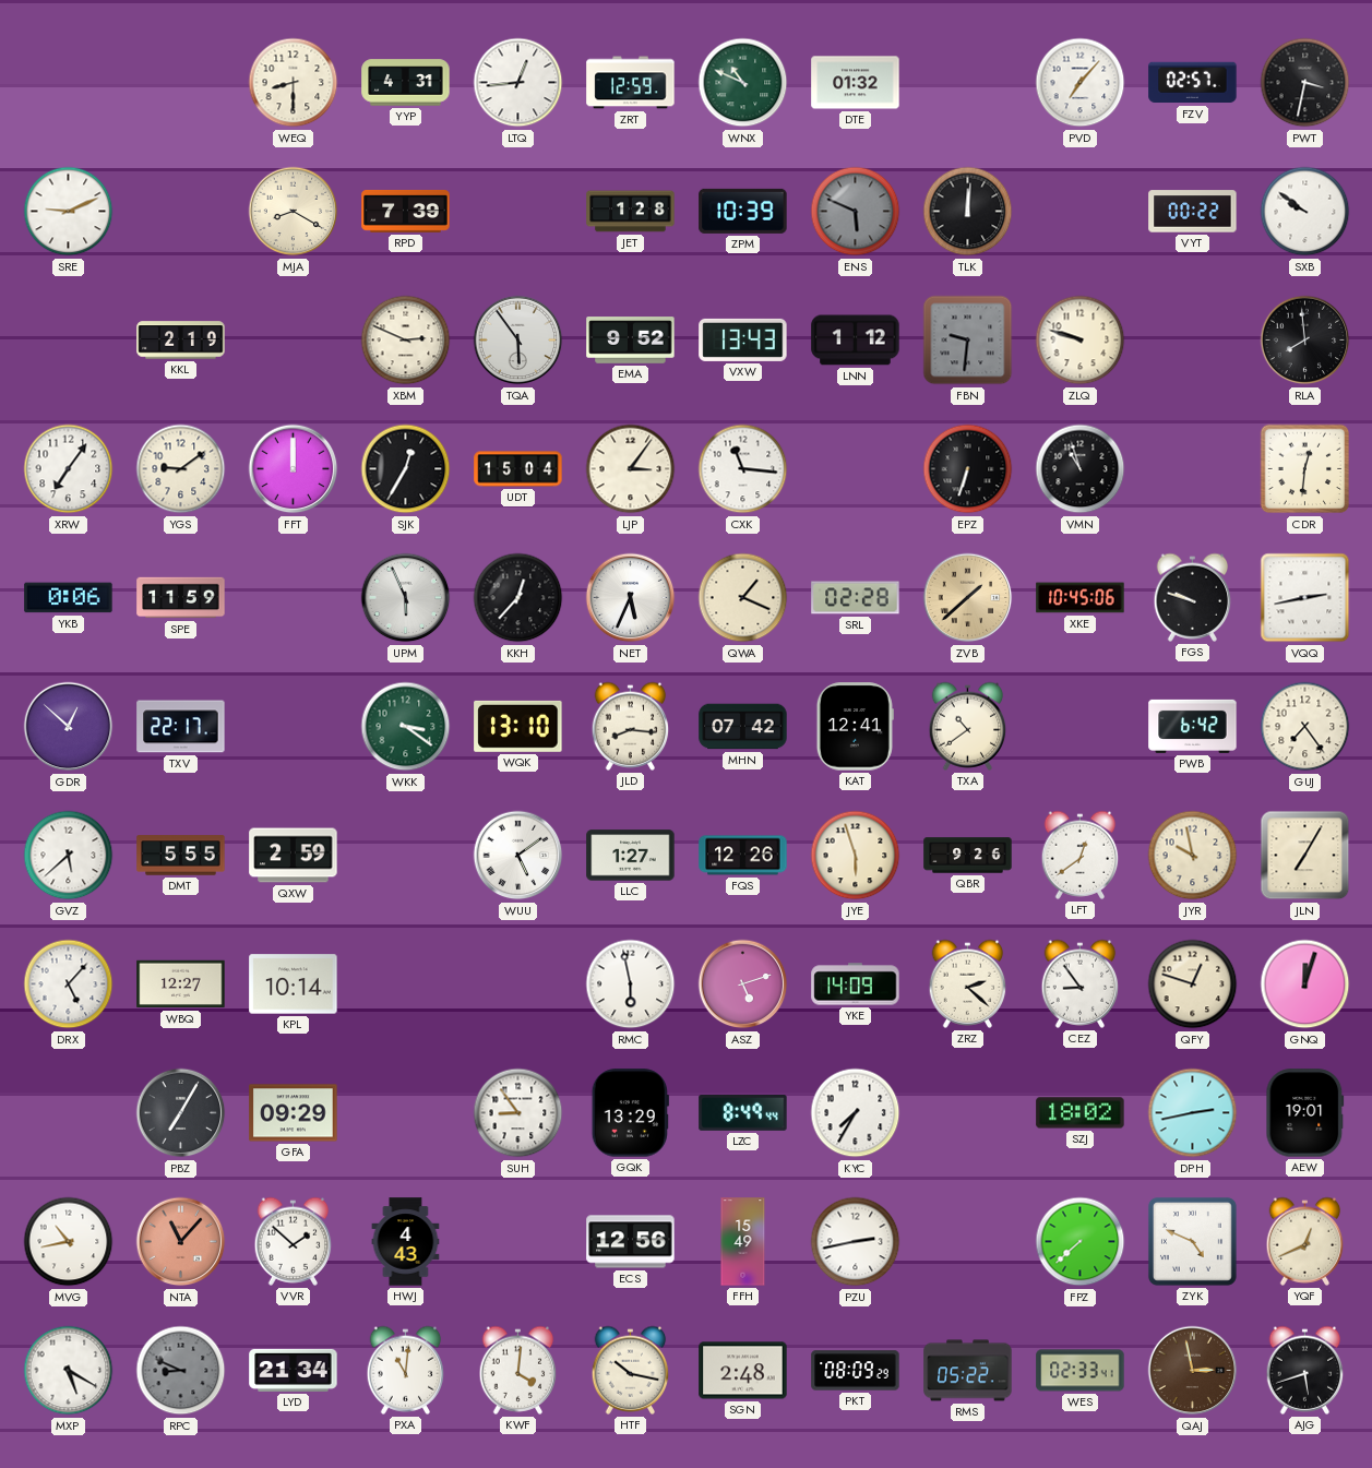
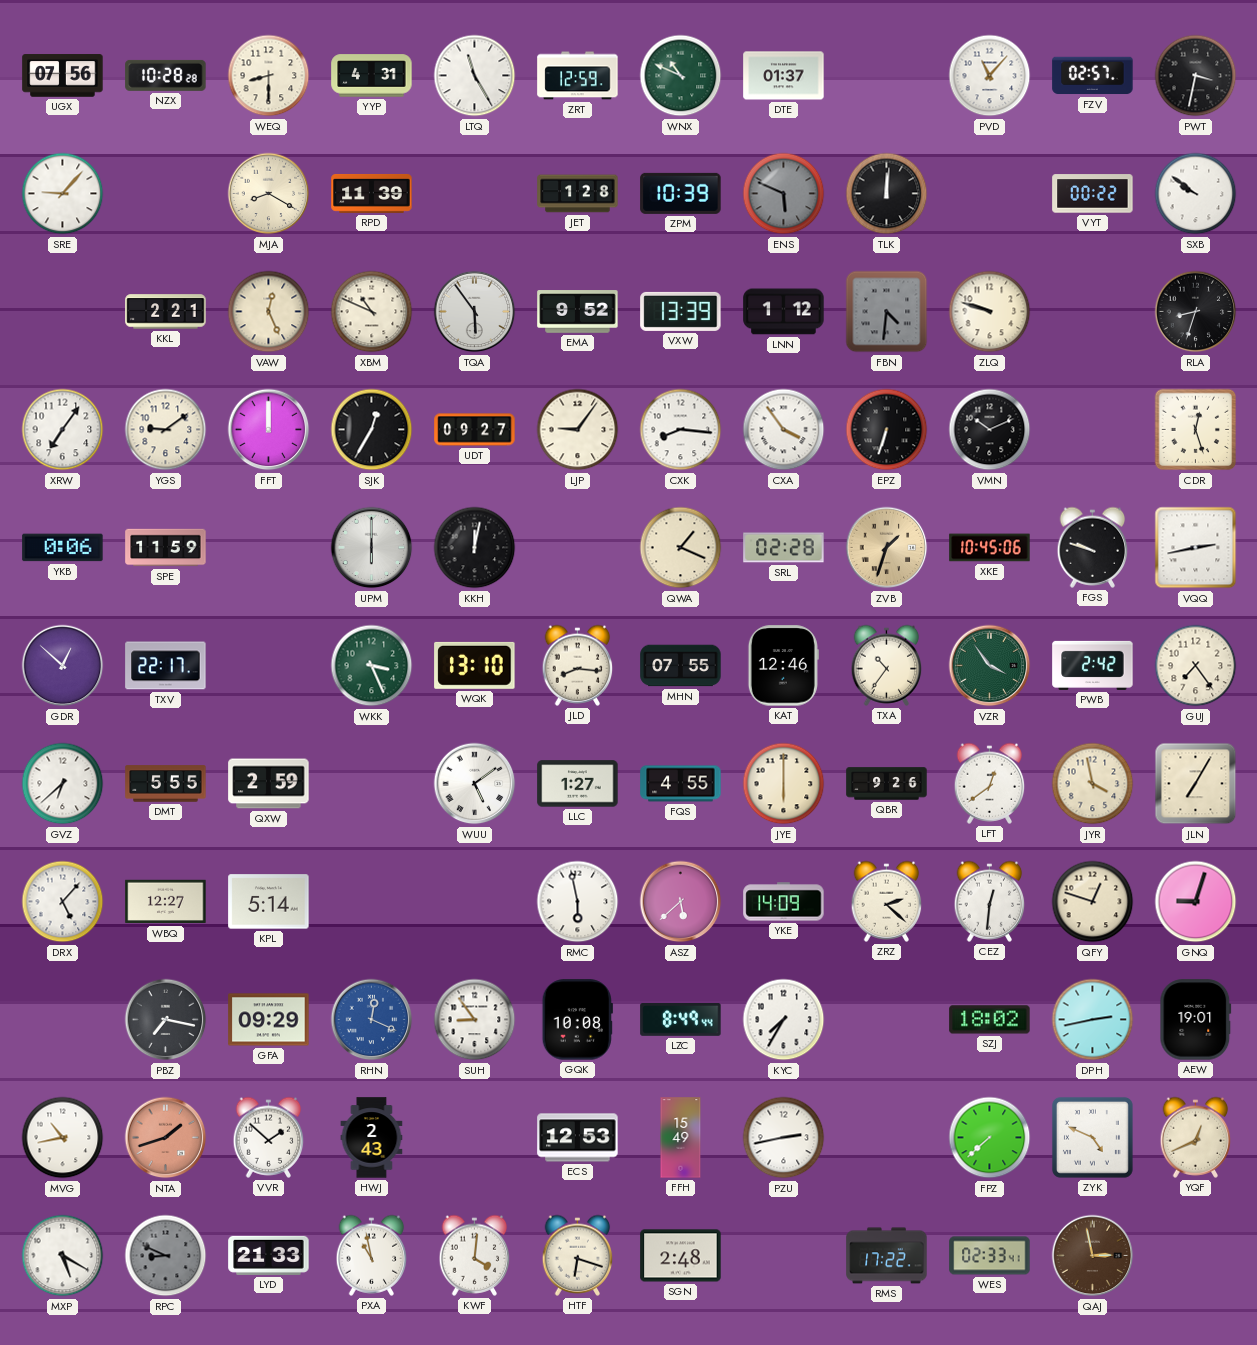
UGX: none -> 07:56
NZX: none -> 10:28
LTQ: 12:44 -> 11:25
DTE: 01:32 -> 01:37
PVD: 7:07 -> 11:07
SRE: 9:11 -> 9:07
RPD: 7:39 -> 11:39
KKL: 2:19 -> 2:21
VAW: none -> 12:26
XBM: 2:49 -> 10:49
VXW: 13:43 -> 13:39
FBN: 9:31 -> 4:31
RLA: 7:59 -> 8:33
UDT: 15:04 -> 09:27
LJP: 3:06 -> 9:06
CXK: 11:16 -> 8:16
CXA: none -> 3:54
VMN: 10:57 -> 10:11
CDR: 12:31 -> 12:27
UPM: 5:56 -> 6:00
KKH: 12:37 -> 12:02
NET: 5:34 -> none
ZVB: 1:38 -> 1:33
WKK: 3:21 -> 3:26
MHN: 07:42 -> 07:55
KAT: 12:41 -> 12:46
TXA: 10:39 -> 10:36
VZR: none -> 3:54
PWB: 6:42 -> 2:42
GVZ: 5:38 -> 6:38
FQS: 12:26 -> 4:55
JYE: 5:57 -> 6:00
JYR: 9:58 -> 3:58
KPL: 10:14 -> 5:14
ASZ: 5:12 -> 5:38
CEZ: 8:54 -> 12:31
GNQ: 12:03 -> 9:03
PBZ: 7:05 -> 7:17
RHN: none -> 12:19
GQK: 13:29 -> 10:08
NTA: 11:07 -> 1:42
HWJ: 4:43 -> 2:43
ECS: 12:56 -> 12:53
LYD: 21:34 -> 21:33
PXA: 11:01 -> 10:58
HTF: 10:17 -> 6:18
PKT: 08:09 -> none
RMS: 05:22 -> 17:22
AJG: 5:42 -> none
